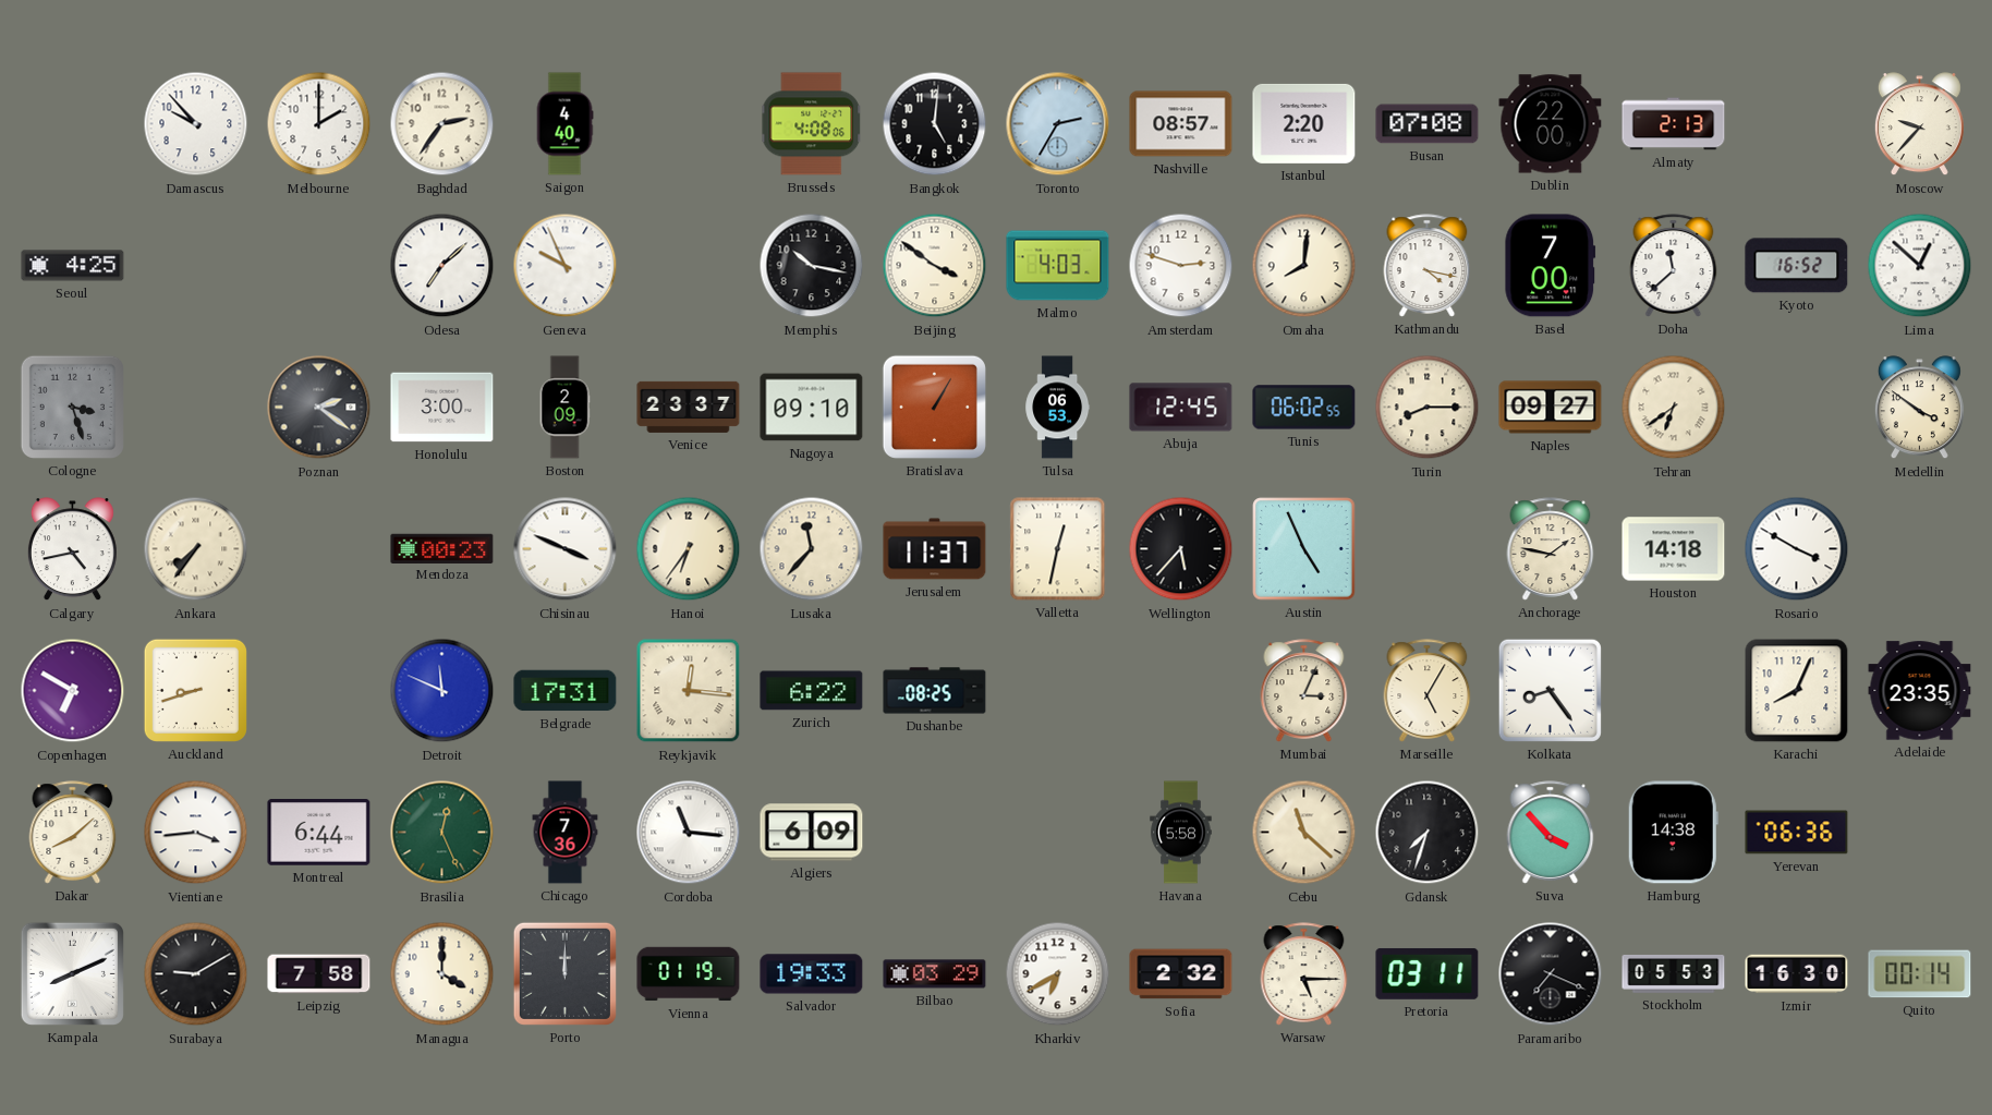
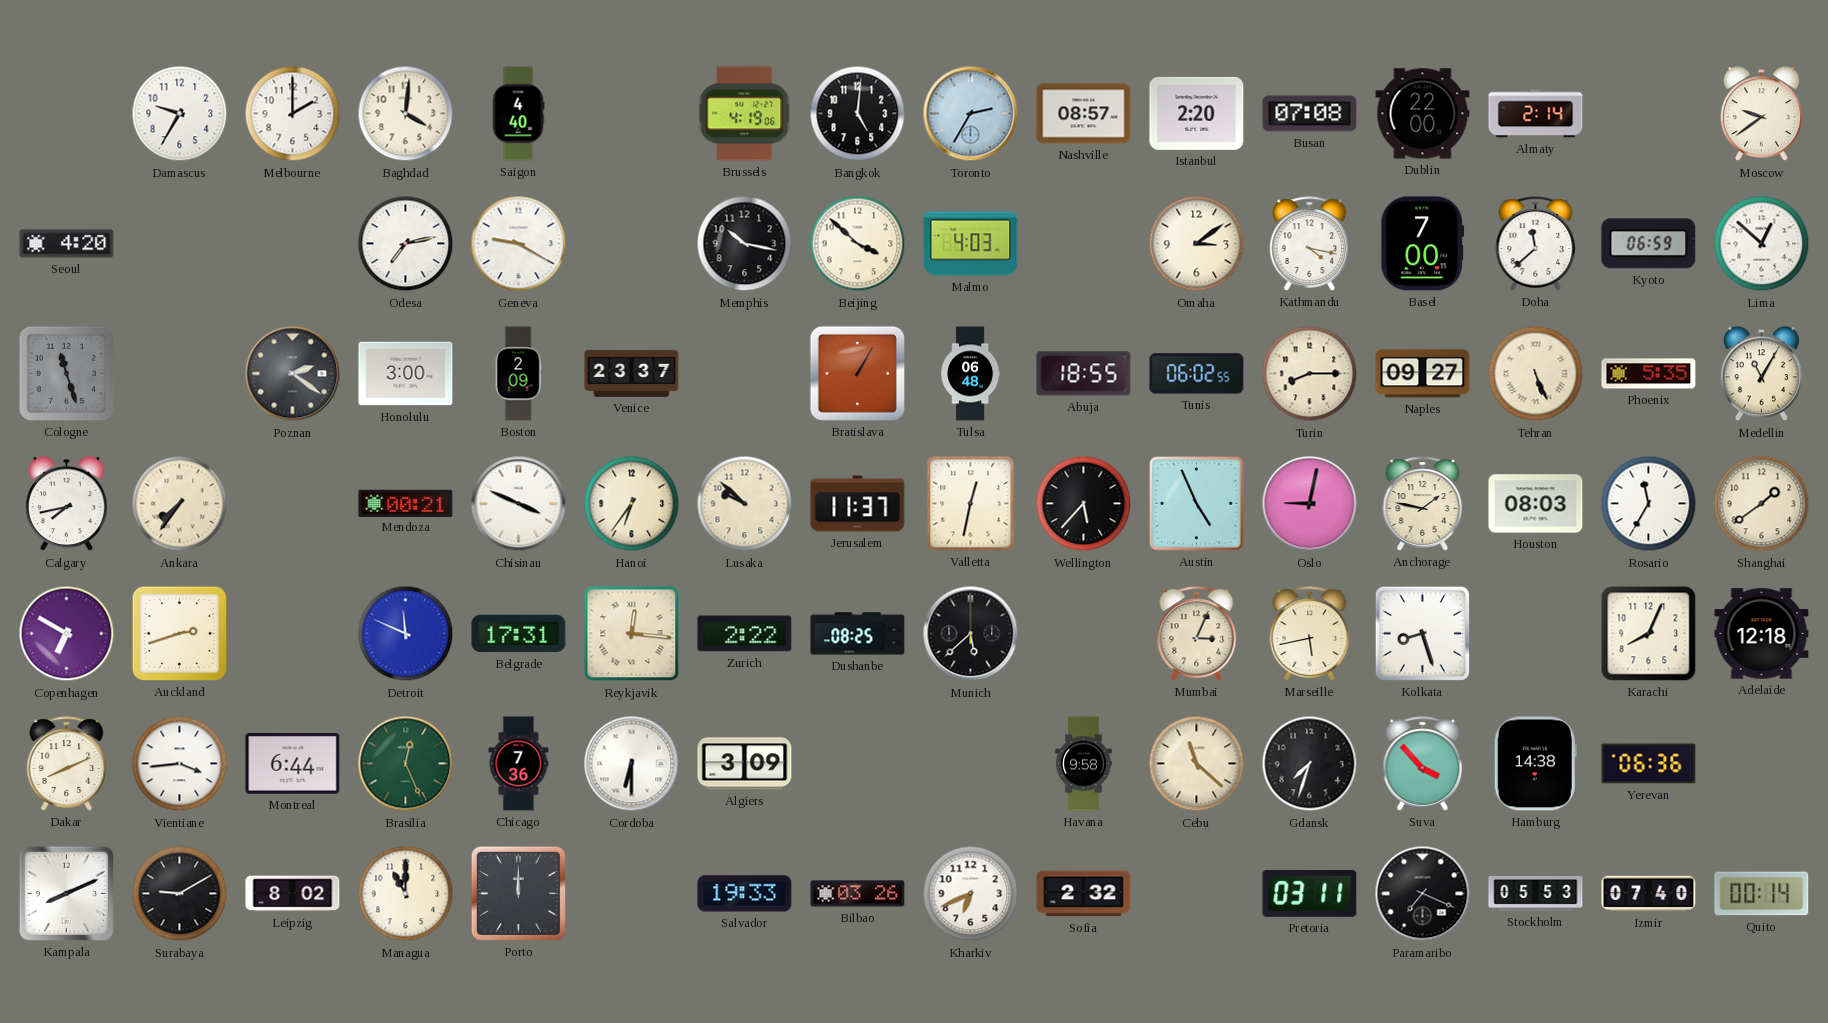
Damascus: 9:53 -> 9:35
Baghdad: 2:36 -> 4:01
Brussels: 4:08 -> 4:19
Almaty: 2:13 -> 2:14
Moscow: 9:37 -> 9:39
Seoul: 4:25 -> 4:20
Odesa: 7:08 -> 7:13
Geneva: 9:56 -> 9:20
Beijing: 3:51 -> 3:52
Amsterdam: 2:48 -> none
Omaha: 8:01 -> 3:09
Kyoto: 16:52 -> 06:59
Cologne: 3:27 -> 11:27
Nagoya: 09:10 -> none
Tulsa: 06:53 -> 06:48
Abuja: 12:45 -> 18:55
Tehran: 6:39 -> 5:26
Phoenix: none -> 5:35
Medellin: 3:51 -> 11:05
Calgary: 4:43 -> 7:43
Mendoza: 00:23 -> 00:21
Lusaka: 11:37 -> 9:52
Oslo: none -> 9:02
Houston: 14:18 -> 08:03
Rosario: 3:50 -> 11:35
Shanghai: none -> 1:39
Auckland: 8:42 -> 2:42
Zurich: 6:22 -> 2:22
Munich: none -> 5:38
Marseille: 5:05 -> 5:43
Kolkata: 8:24 -> 8:27
Adelaide: 23:35 -> 12:18
Dakar: 8:08 -> 8:11
Cordoba: 11:16 -> 6:30
Algiers: 6:09 -> 3:09
Havana: 5:58 -> 9:58
Leipzig: 7:58 -> 8:02
Managua: 4:00 -> 11:00
Vienna: 01:19 -> none
Bilbao: 03:29 -> 03:26
Kharkiv: 6:40 -> 6:41
Warsaw: 5:15 -> none
Izmir: 16:30 -> 07:40
